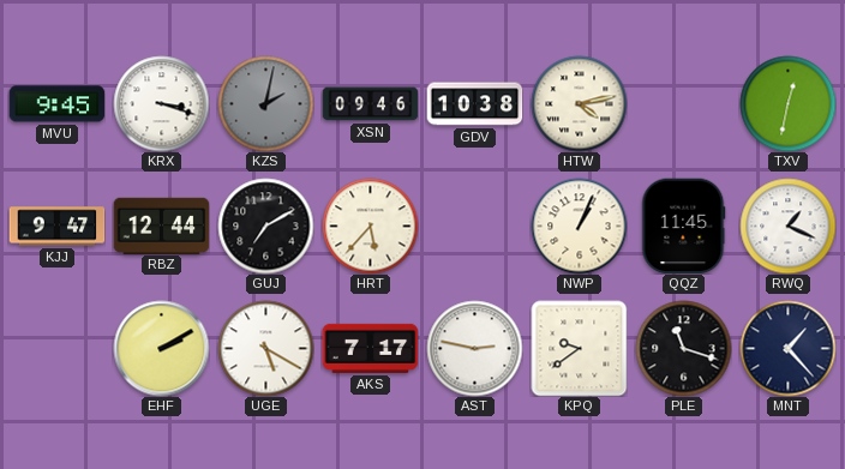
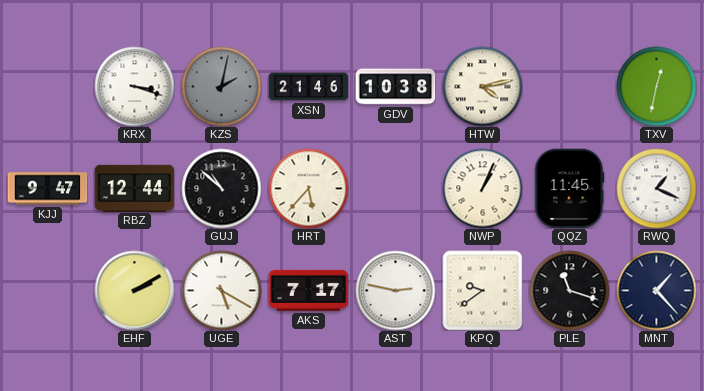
MVU: 9:45 -> none
XSN: 09:46 -> 21:46
GUJ: 7:10 -> 10:52
